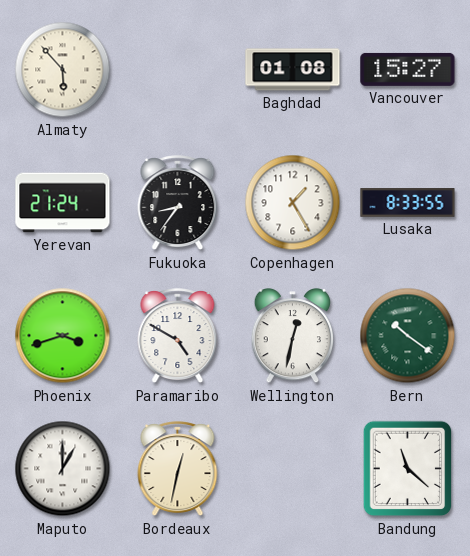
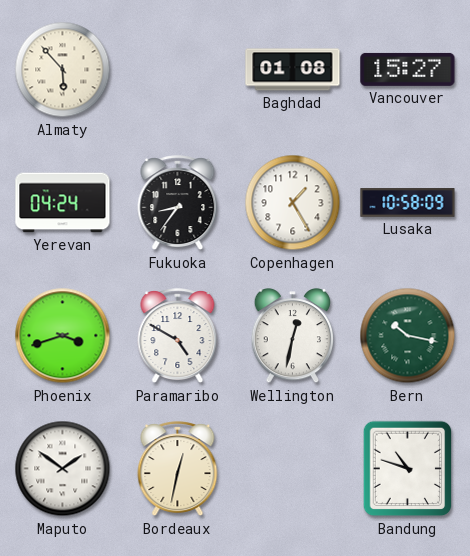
Yerevan: 21:24 -> 04:24
Lusaka: 8:33 -> 10:58
Bern: 10:21 -> 10:17
Maputo: 1:00 -> 1:51
Bandung: 11:22 -> 10:48
